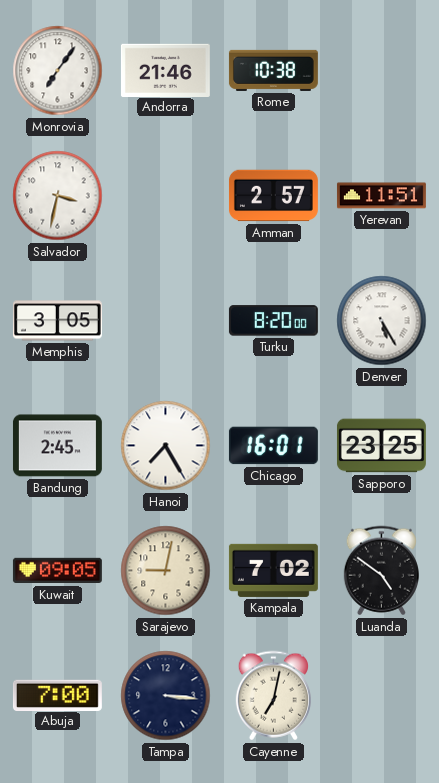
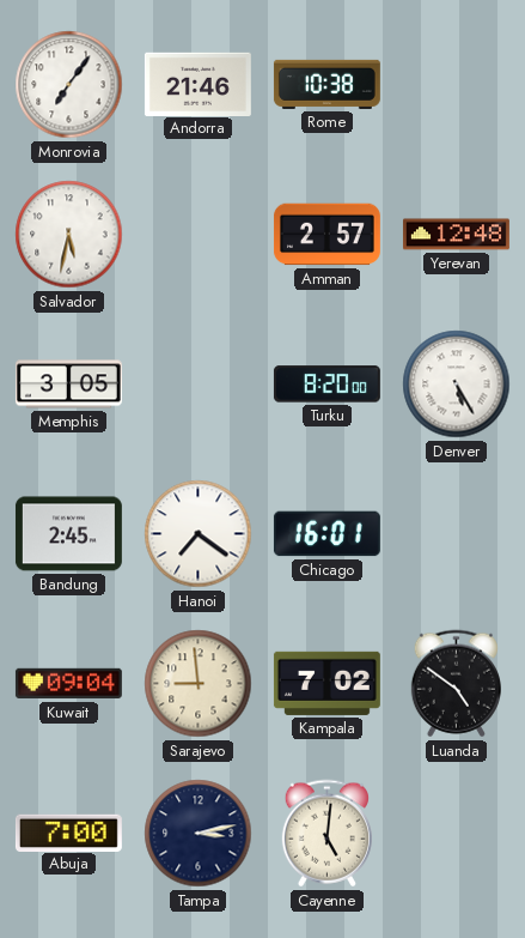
Salvador: 3:32 -> 5:32
Yerevan: 11:51 -> 12:48
Hanoi: 7:25 -> 7:21
Sapporo: 23:25 -> none
Kuwait: 09:05 -> 09:04
Sarajevo: 9:02 -> 8:59
Tampa: 3:16 -> 3:13
Cayenne: 7:02 -> 5:01
